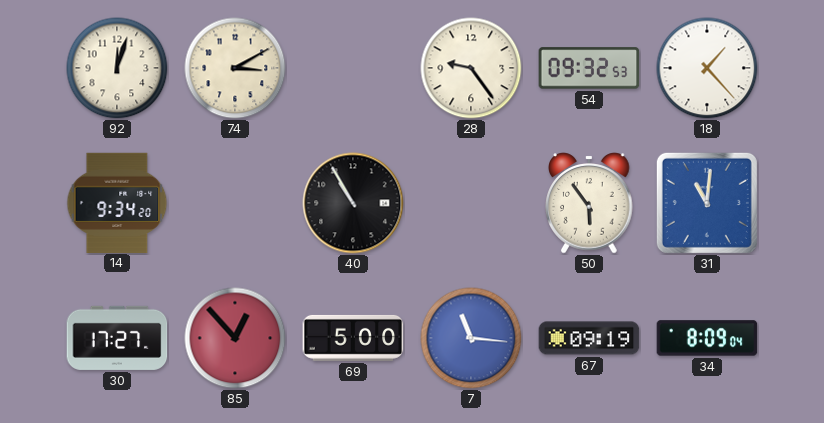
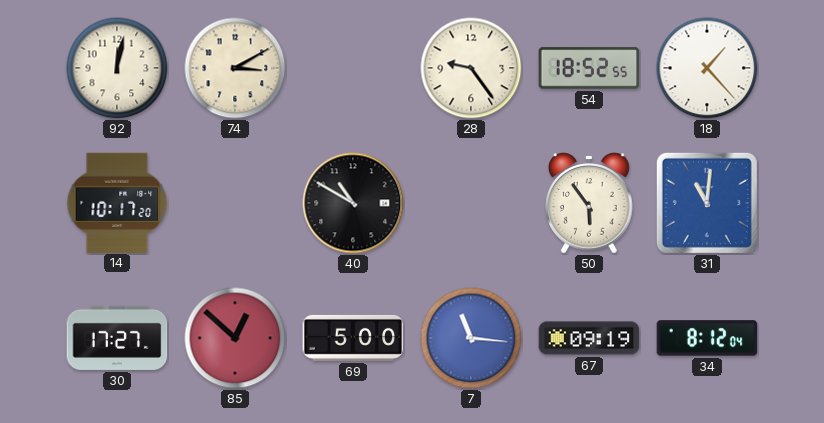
92: 12:03 -> 12:02
54: 09:32 -> 18:52
14: 9:34 -> 10:17
40: 10:55 -> 10:50
85: 12:53 -> 12:52
34: 8:09 -> 8:12
